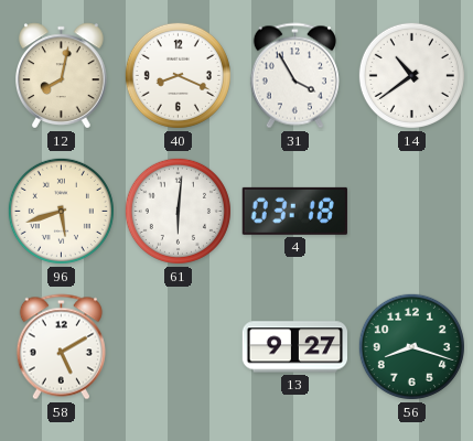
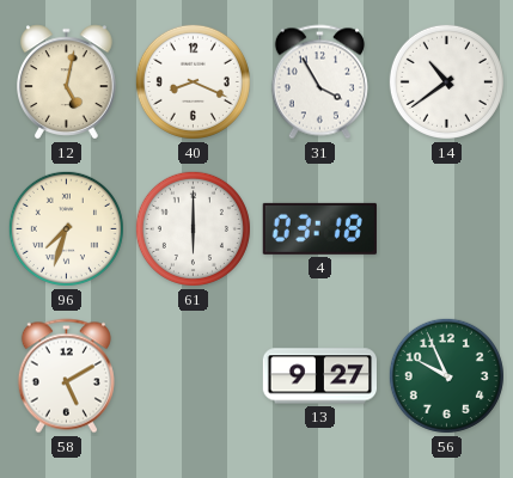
12: 8:02 -> 5:02
96: 5:42 -> 7:33
61: 6:01 -> 6:00
56: 8:18 -> 9:56
